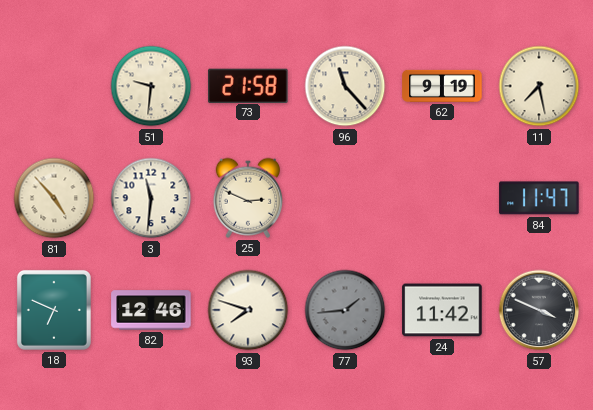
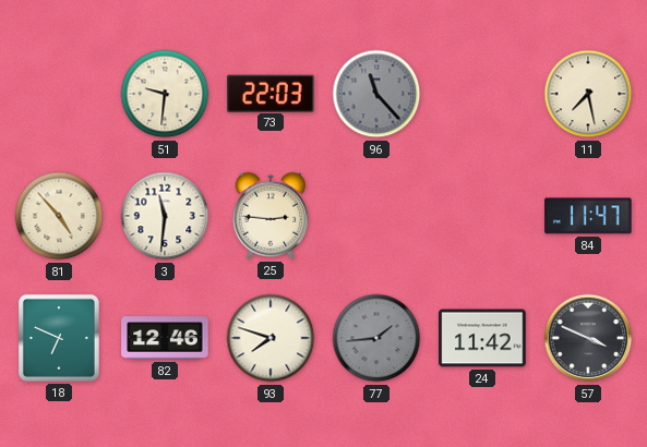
73: 21:58 -> 22:03
96 dial: cream -> grey
62: 9:19 -> none
25: 2:49 -> 2:46
